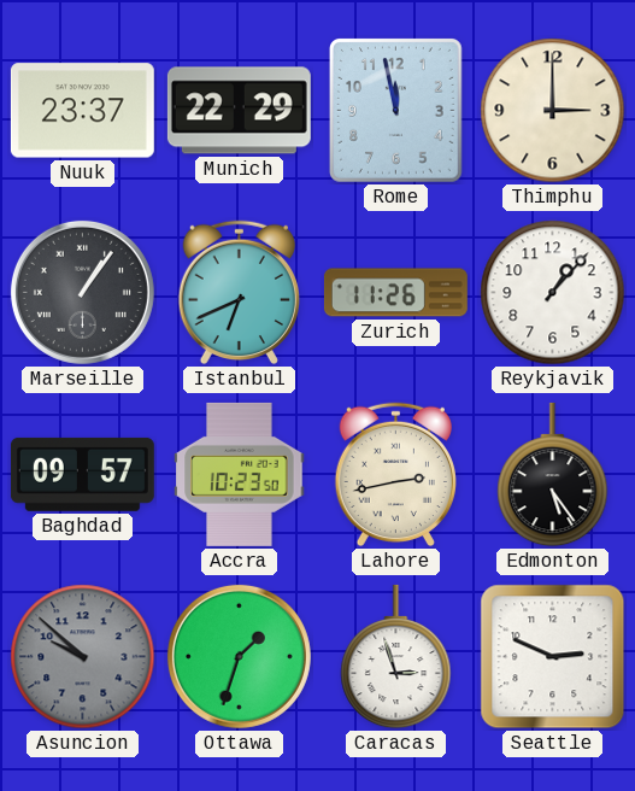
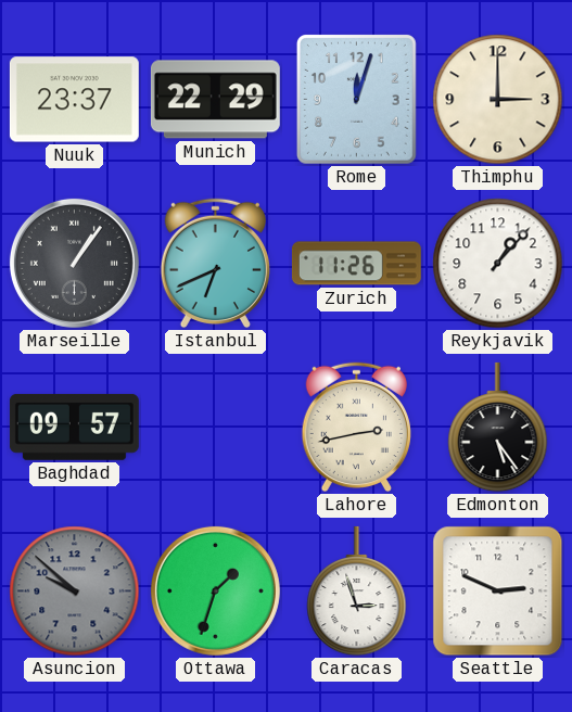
Rome: 11:58 -> 12:03
Accra: 10:23 -> none
